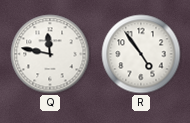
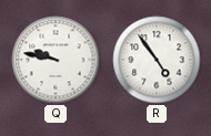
Q: 11:47 -> 9:47
